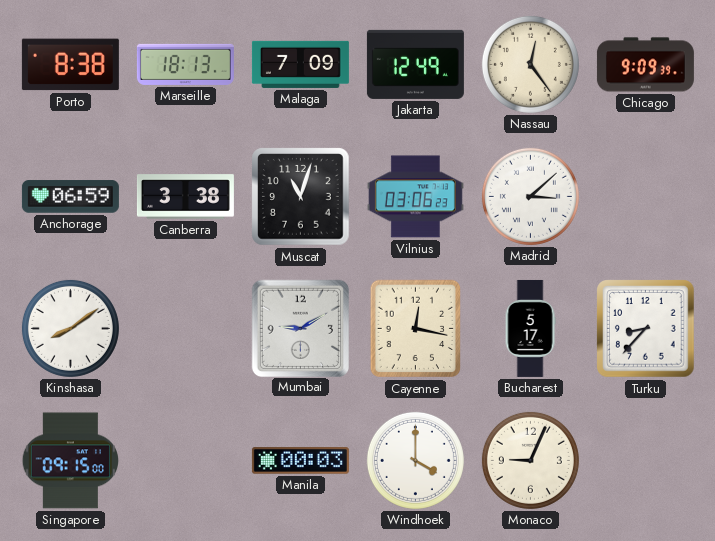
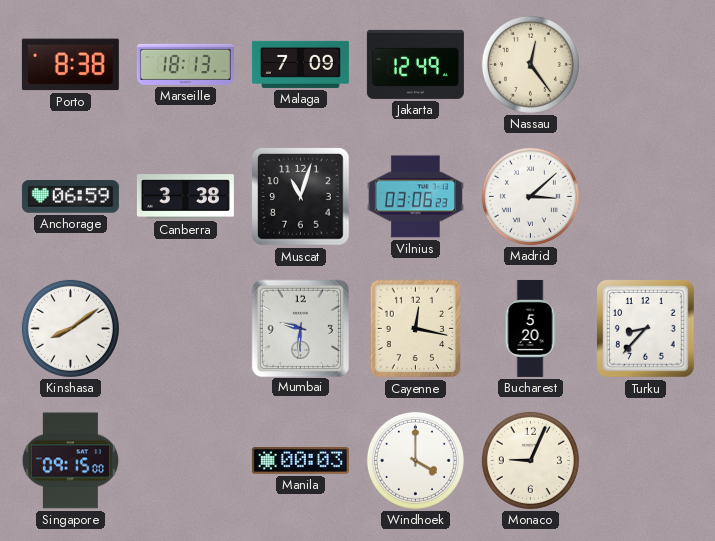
Chicago: 9:09 -> none
Mumbai: 9:10 -> 9:31
Bucharest: 5:17 -> 5:20
